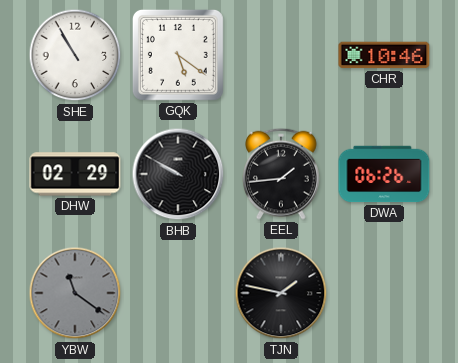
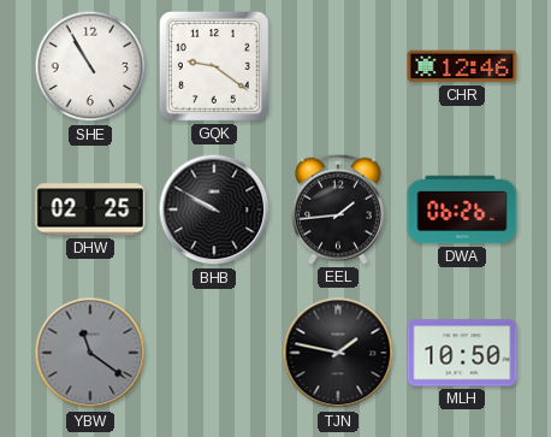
GQK: 5:21 -> 9:21
CHR: 10:46 -> 12:46
DHW: 02:29 -> 02:25
MLH: none -> 10:50
